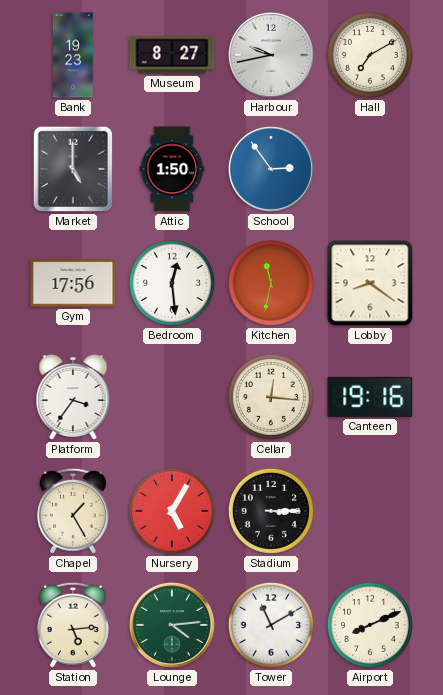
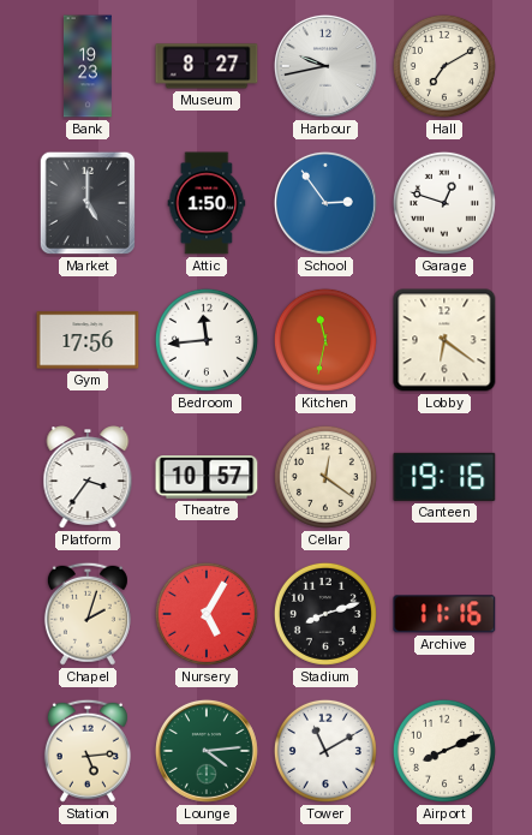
Garage: none -> 12:48
Bedroom: 12:29 -> 11:44
Lobby: 8:21 -> 6:21
Theatre: none -> 10:57
Cellar: 12:16 -> 12:21
Chapel: 1:25 -> 2:03
Stadium: 3:15 -> 8:12
Archive: none -> 11:16
